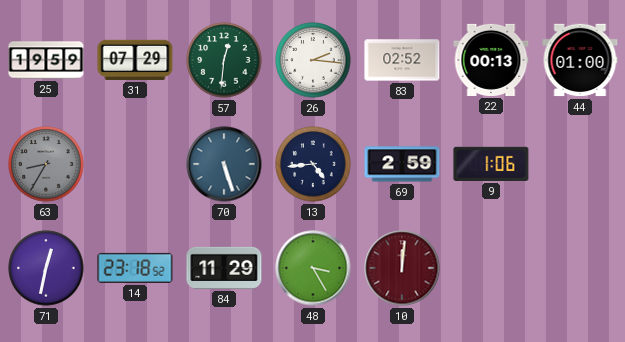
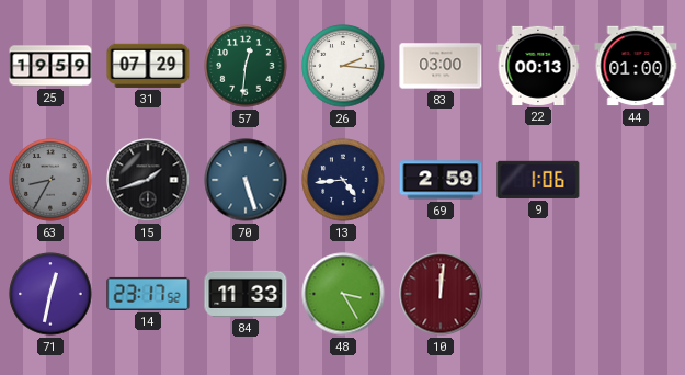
83: 02:52 -> 03:00
15: none -> 1:42
14: 23:18 -> 23:17
84: 11:29 -> 11:33
